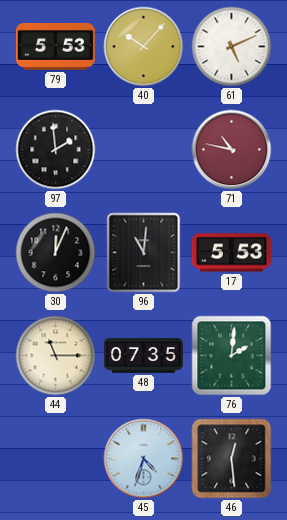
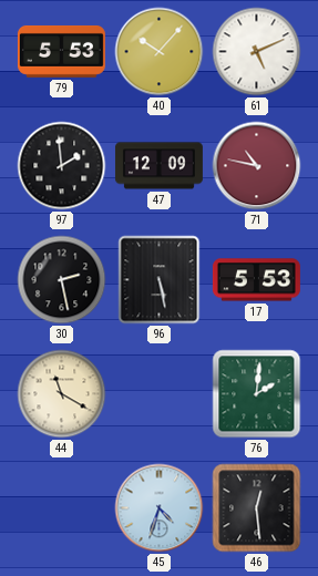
47: none -> 12:09
30: 12:04 -> 2:28
96: 11:01 -> 5:28
44: 11:15 -> 11:20
48: 07:35 -> none
